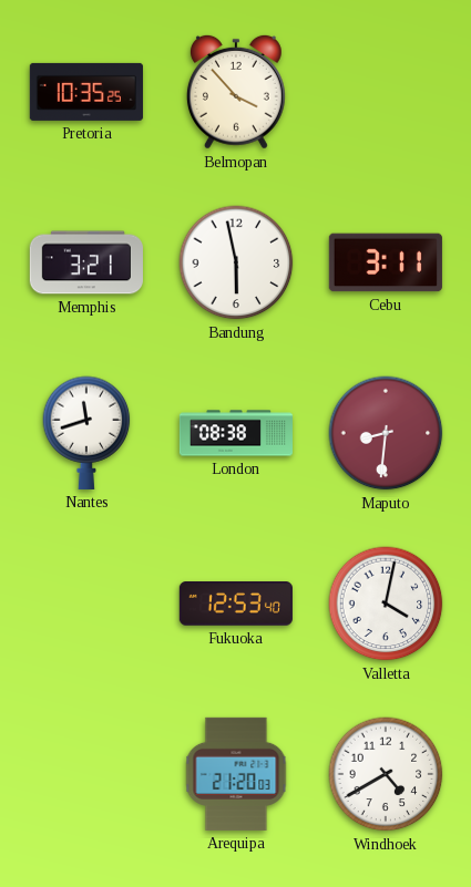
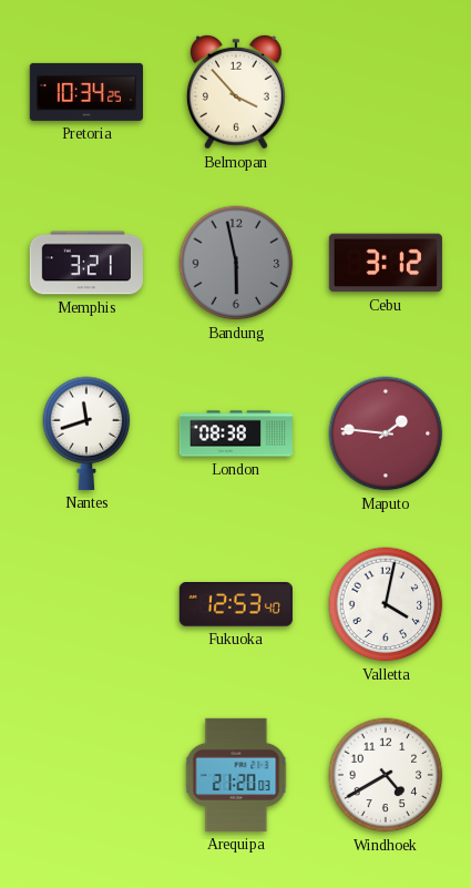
Pretoria: 10:35 -> 10:34
Bandung dial: white -> grey
Cebu: 3:11 -> 3:12
Maputo: 8:31 -> 1:46
